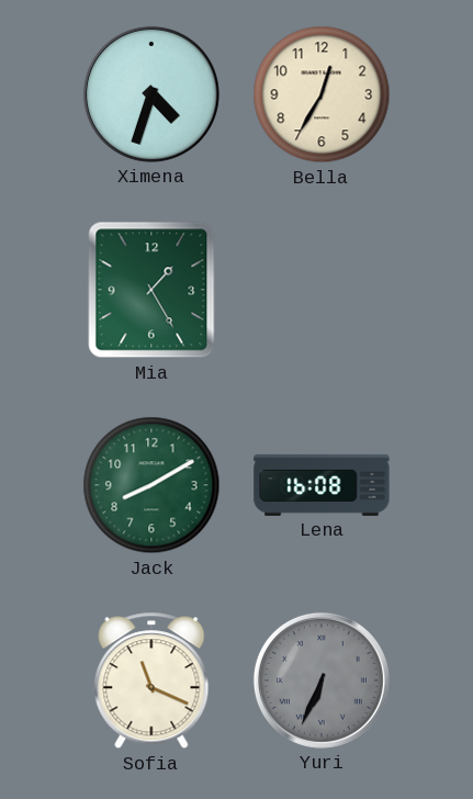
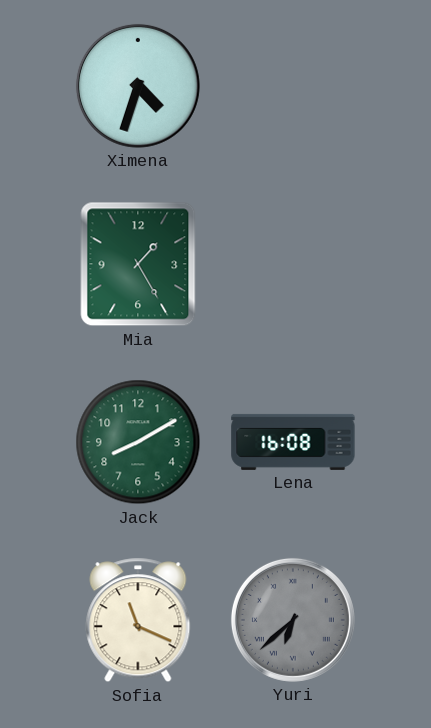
Bella: 12:35 -> none
Yuri: 6:34 -> 6:38
